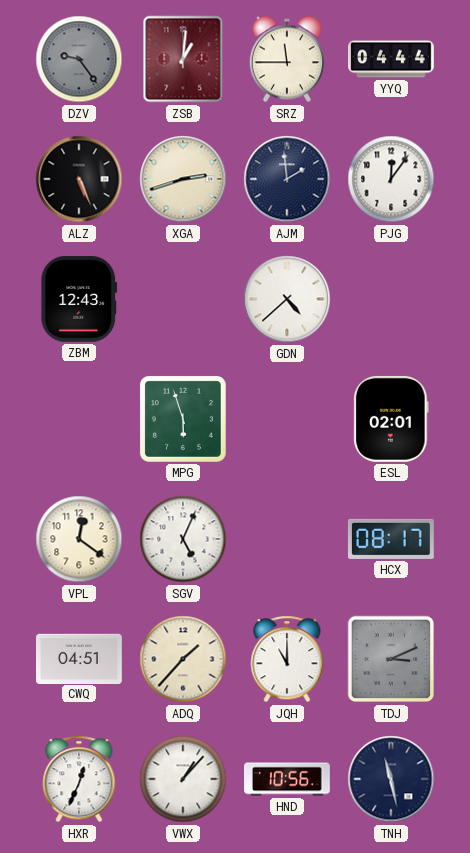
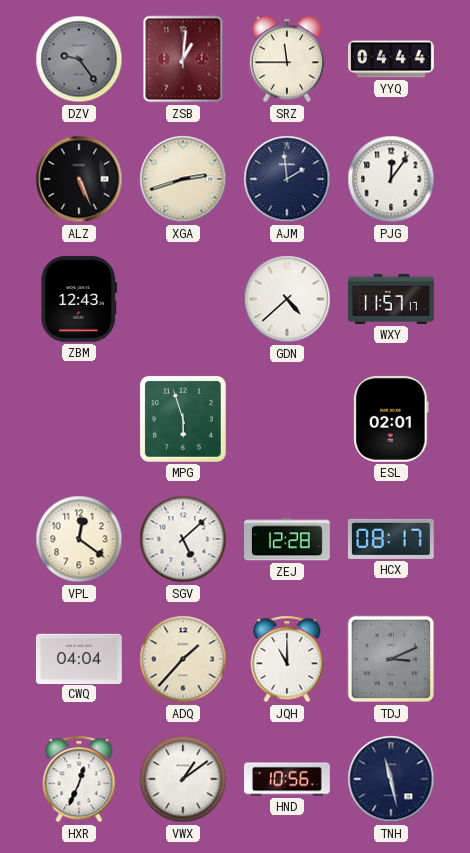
WXY: none -> 11:57
SGV: 5:04 -> 5:08
ZEJ: none -> 12:28
CWQ: 04:51 -> 04:04
VWX: 1:07 -> 1:09
